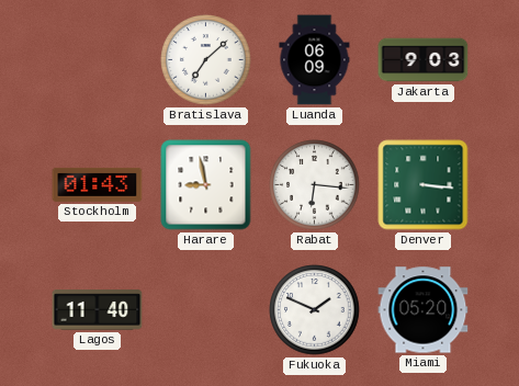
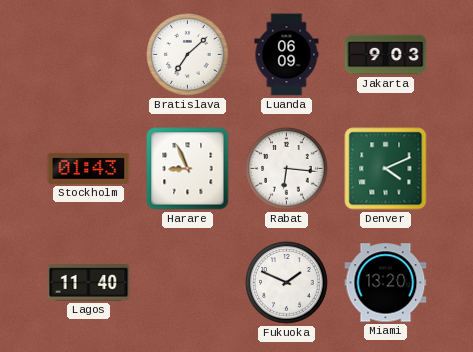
Harare: 8:58 -> 8:56
Denver: 3:16 -> 4:11
Miami: 05:20 -> 13:20
